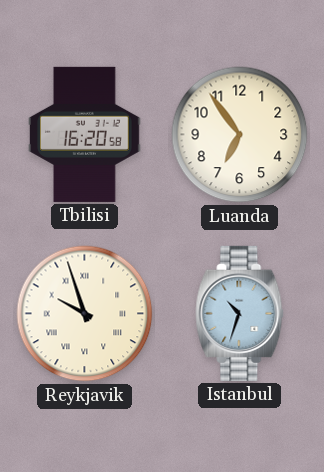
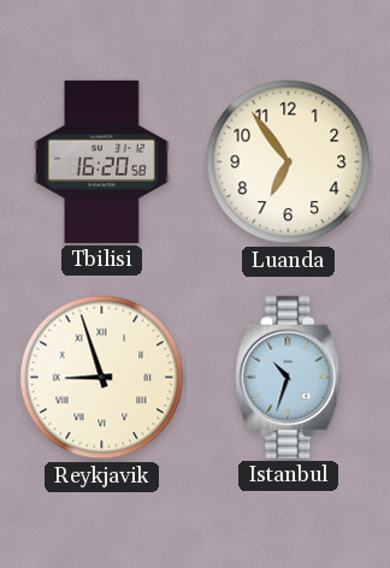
Reykjavik: 9:57 -> 8:57
